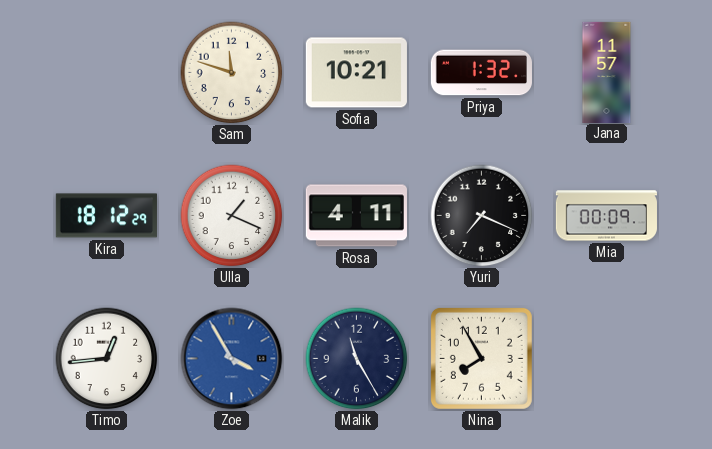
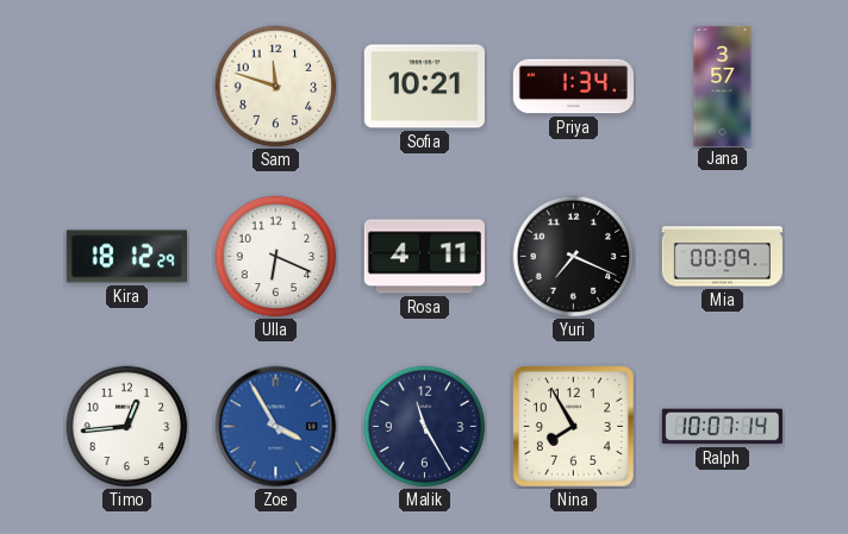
Priya: 1:32 -> 1:34
Jana: 11:57 -> 3:57
Ulla: 1:19 -> 6:19
Ralph: none -> 10:07
